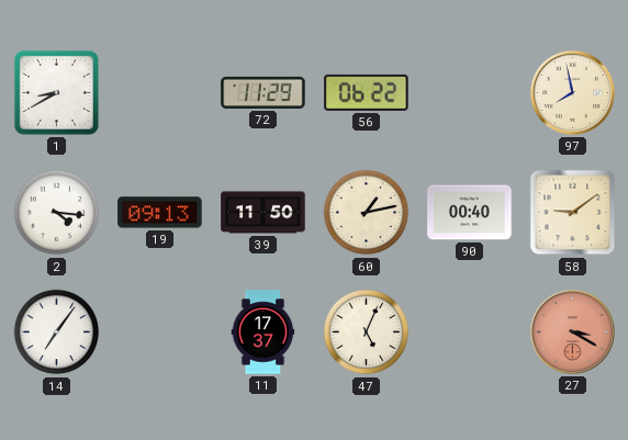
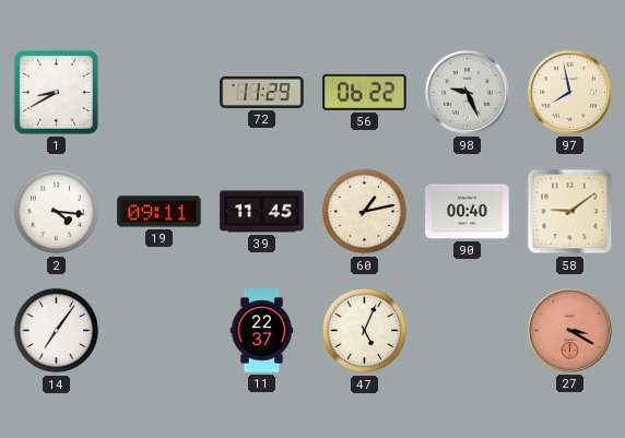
98: none -> 9:26
19: 09:13 -> 09:11
39: 11:50 -> 11:45
11: 17:37 -> 22:37
